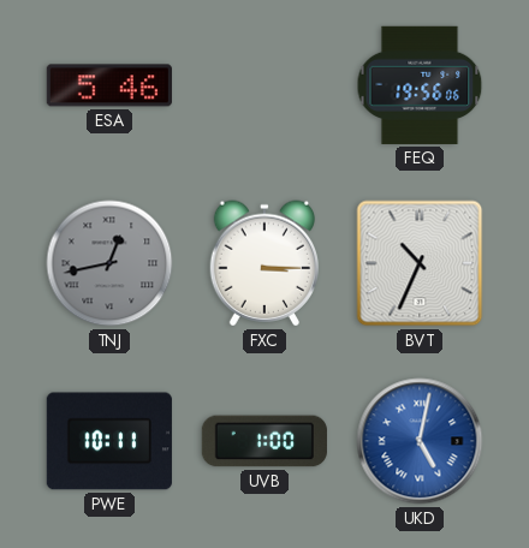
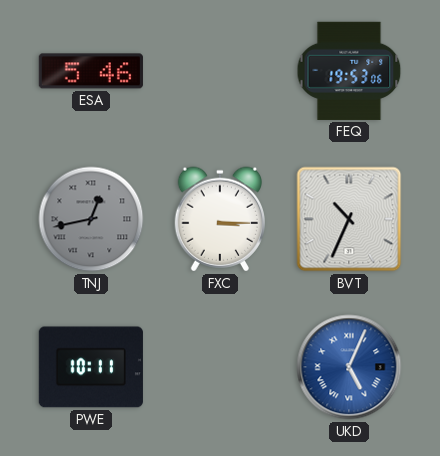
FEQ: 19:56 -> 19:53
UVB: 1:00 -> none
UKD: 5:02 -> 5:04
